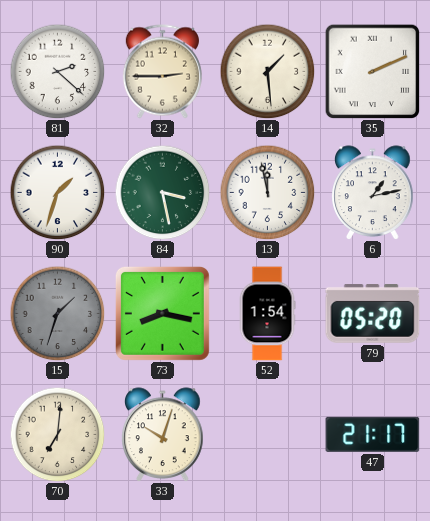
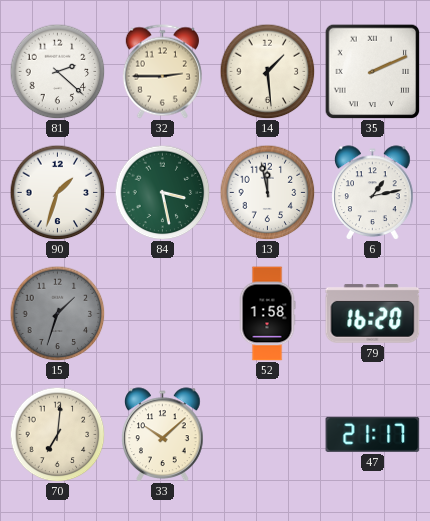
73: 8:17 -> none
52: 1:54 -> 1:58
79: 05:20 -> 16:20
33: 10:03 -> 10:08
